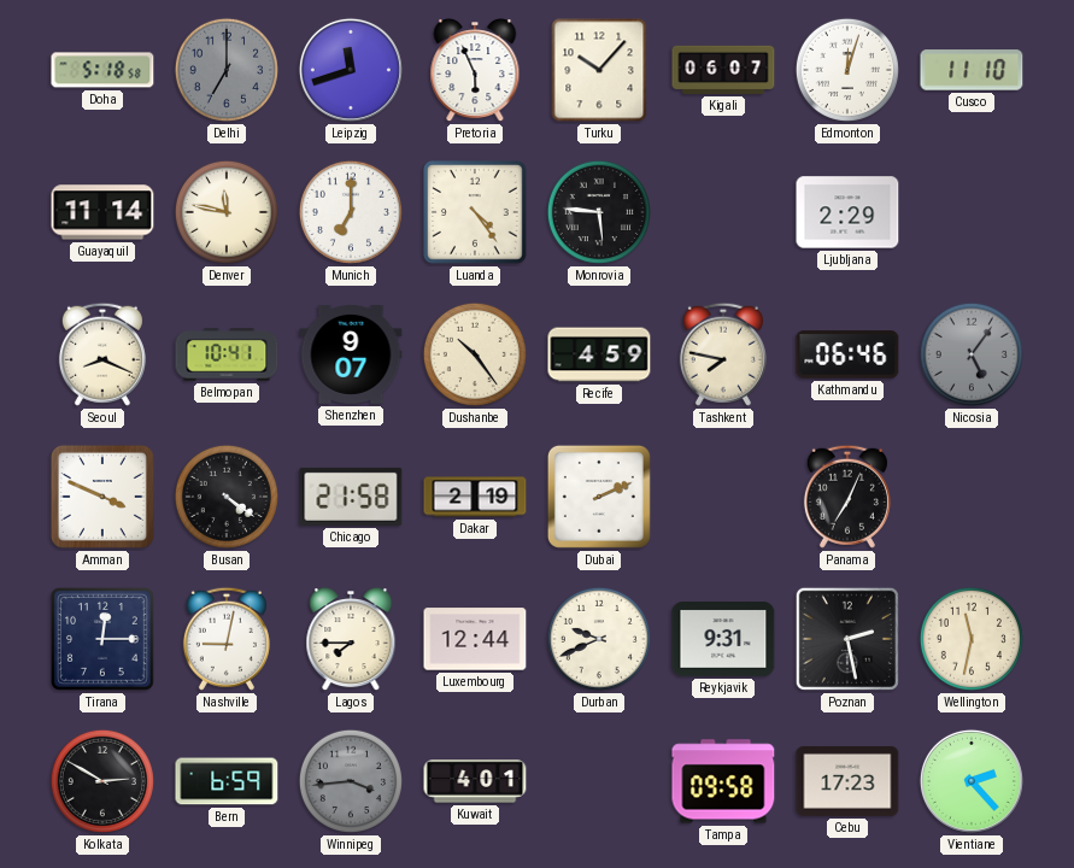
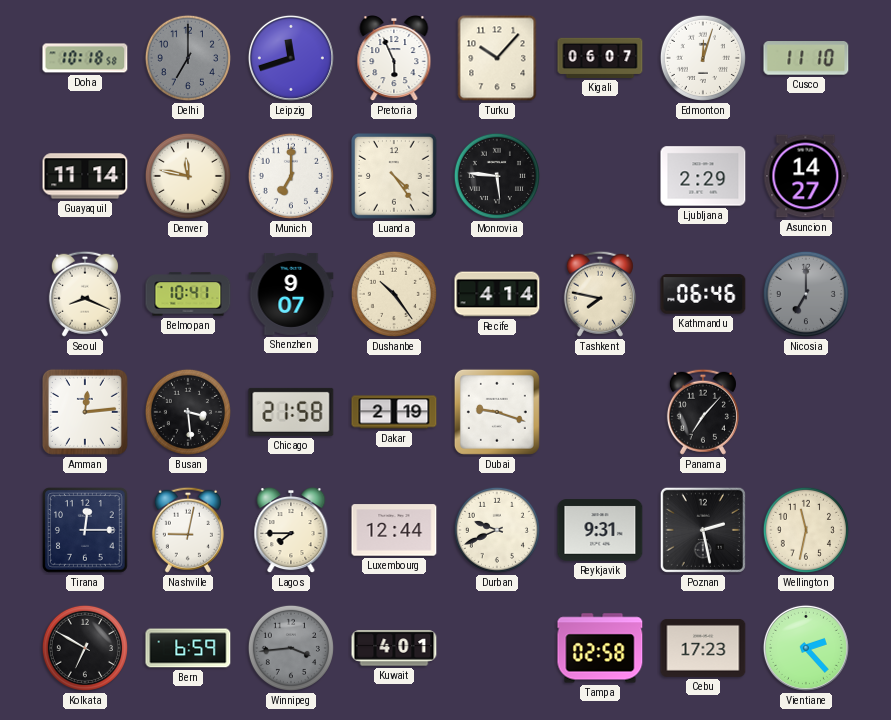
Doha: 5:18 -> 10:18
Asuncion: none -> 14:27
Recife: 4:59 -> 4:14
Nicosia: 5:06 -> 7:00
Amman: 3:49 -> 12:14
Busan: 4:21 -> 3:29
Dubai: 2:11 -> 9:18
Panama: 7:04 -> 7:07
Kolkata: 2:50 -> 6:50
Tampa: 09:58 -> 02:58
